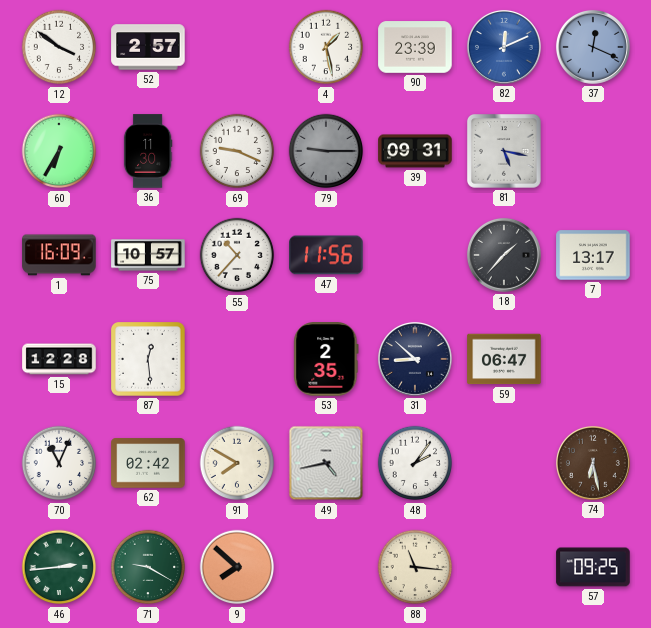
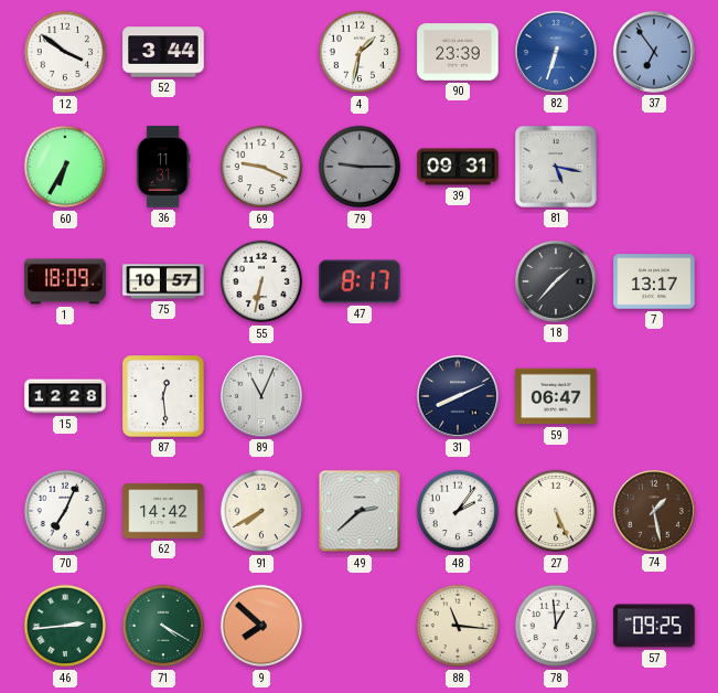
52: 2:57 -> 3:44
4: 1:28 -> 1:32
82: 12:11 -> 6:33
37: 12:19 -> 6:54
36: 11:30 -> 11:31
1: 16:09 -> 18:09
55: 10:37 -> 6:32
47: 11:56 -> 8:17
89: none -> 11:04
53: 2:35 -> none
31: 8:52 -> 8:11
70: 11:04 -> 7:04
62: 02:42 -> 14:42
91: 7:50 -> 7:40
49: 4:43 -> 2:38
27: none -> 5:26
74: 6:28 -> 1:28
71: 9:20 -> 4:20
78: none -> 12:59
